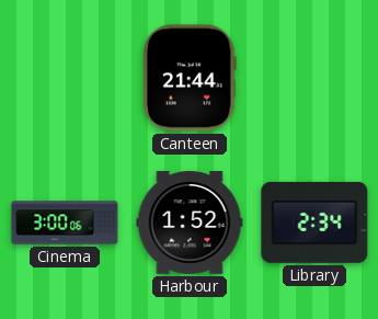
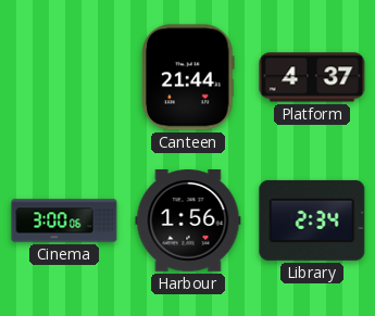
Platform: none -> 4:37
Harbour: 1:52 -> 1:56
